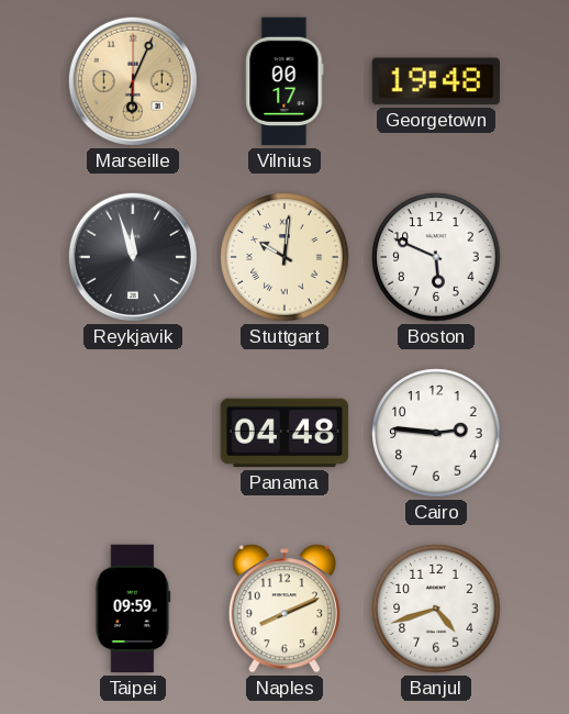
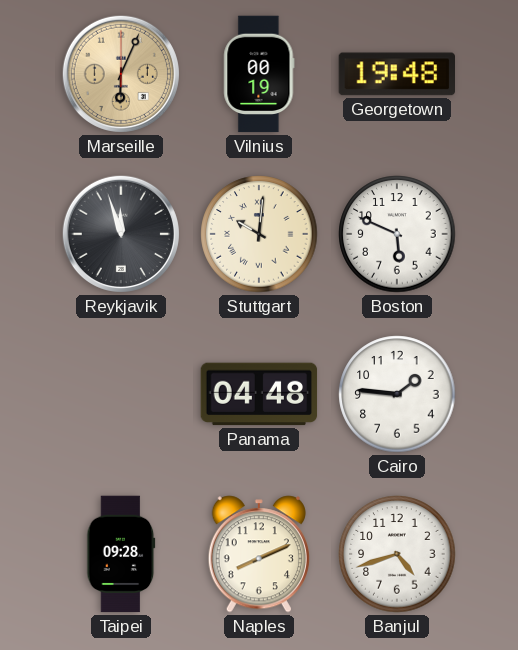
Vilnius: 00:17 -> 00:19
Cairo: 2:46 -> 1:46
Taipei: 09:59 -> 09:28
